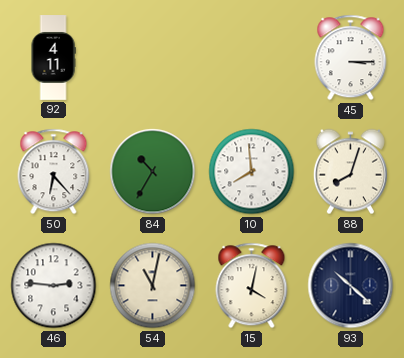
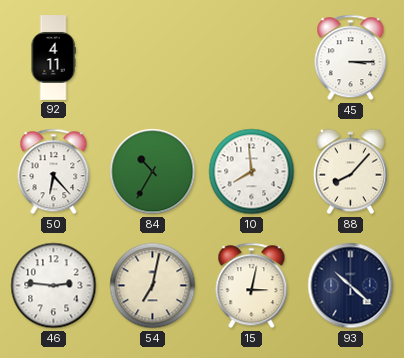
88: 8:03 -> 8:07
54: 11:02 -> 7:02
15: 4:02 -> 3:02
